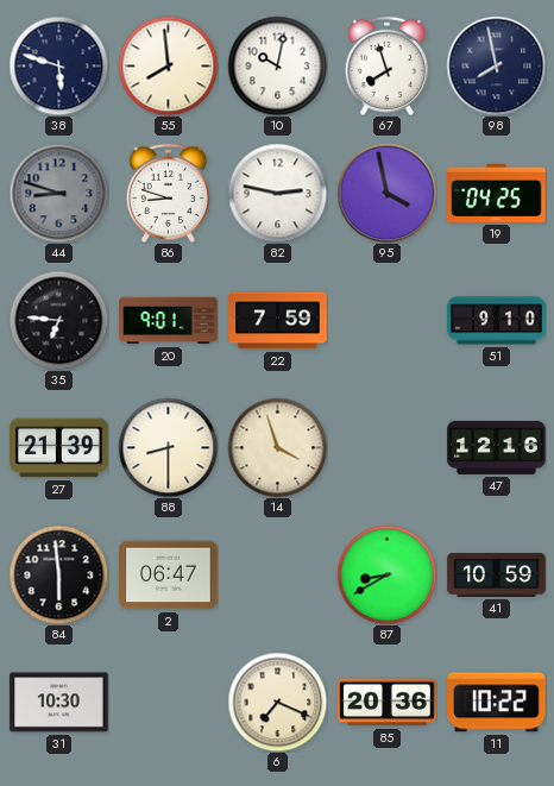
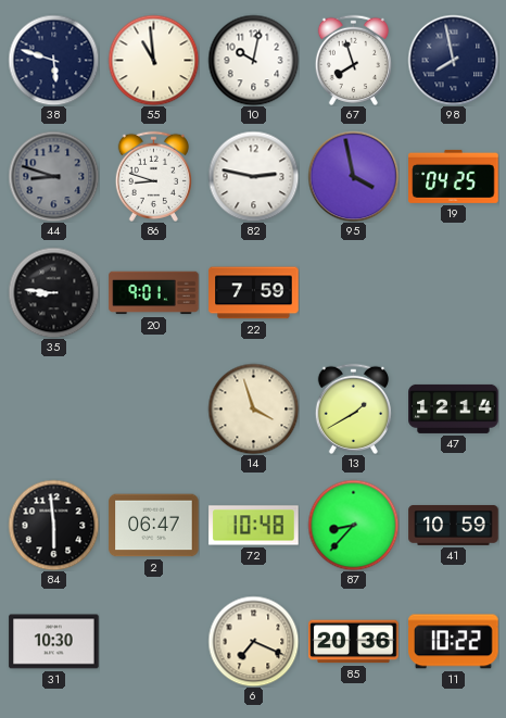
55: 7:59 -> 10:59
35: 6:46 -> 8:46
51: 9:10 -> none
27: 21:39 -> none
88: 8:30 -> none
13: none -> 1:40
47: 12:16 -> 12:14
72: none -> 10:48
87: 8:40 -> 8:37
